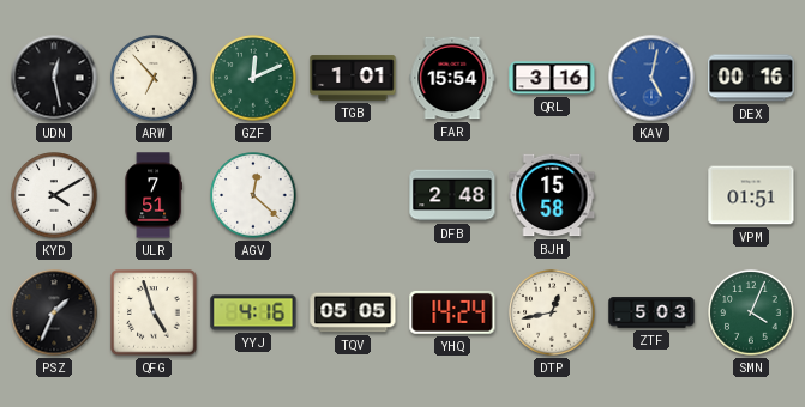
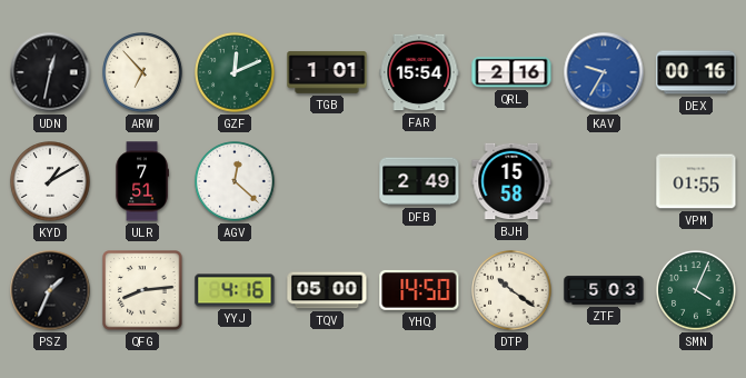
UDN: 12:28 -> 12:32
QRL: 3:16 -> 2:16
KAV: 5:02 -> 9:35
KYD: 4:10 -> 1:10
DFB: 2:48 -> 2:49
VPM: 01:51 -> 01:55
QFG: 4:57 -> 8:14
TQV: 05:05 -> 05:00
YHQ: 14:24 -> 14:50
DTP: 12:43 -> 10:21
